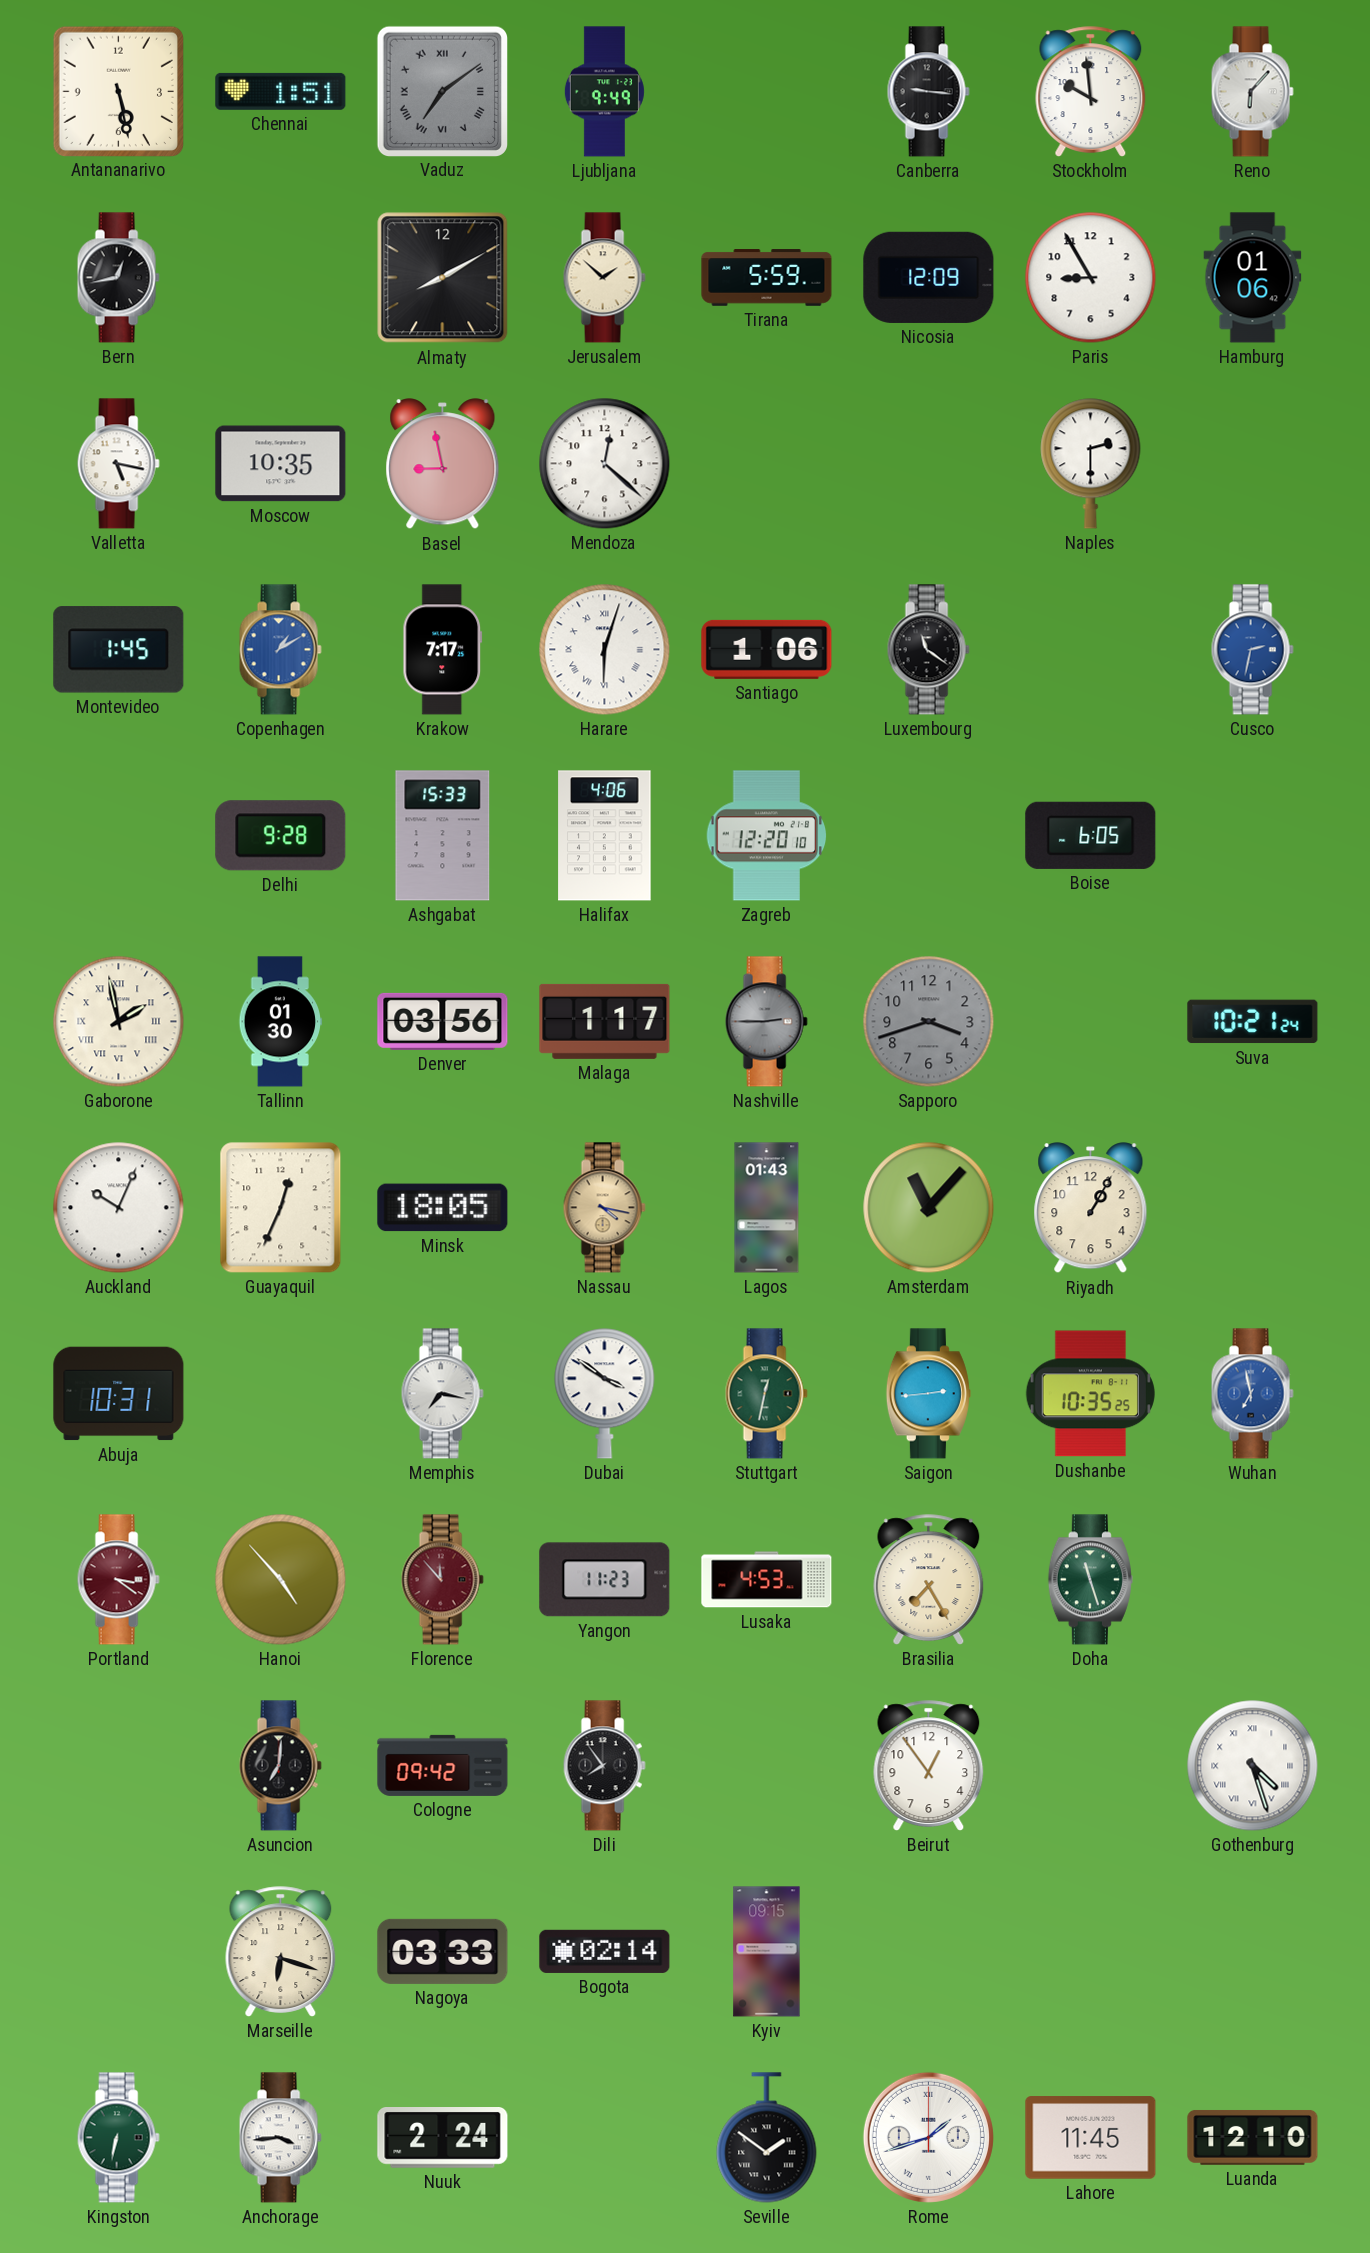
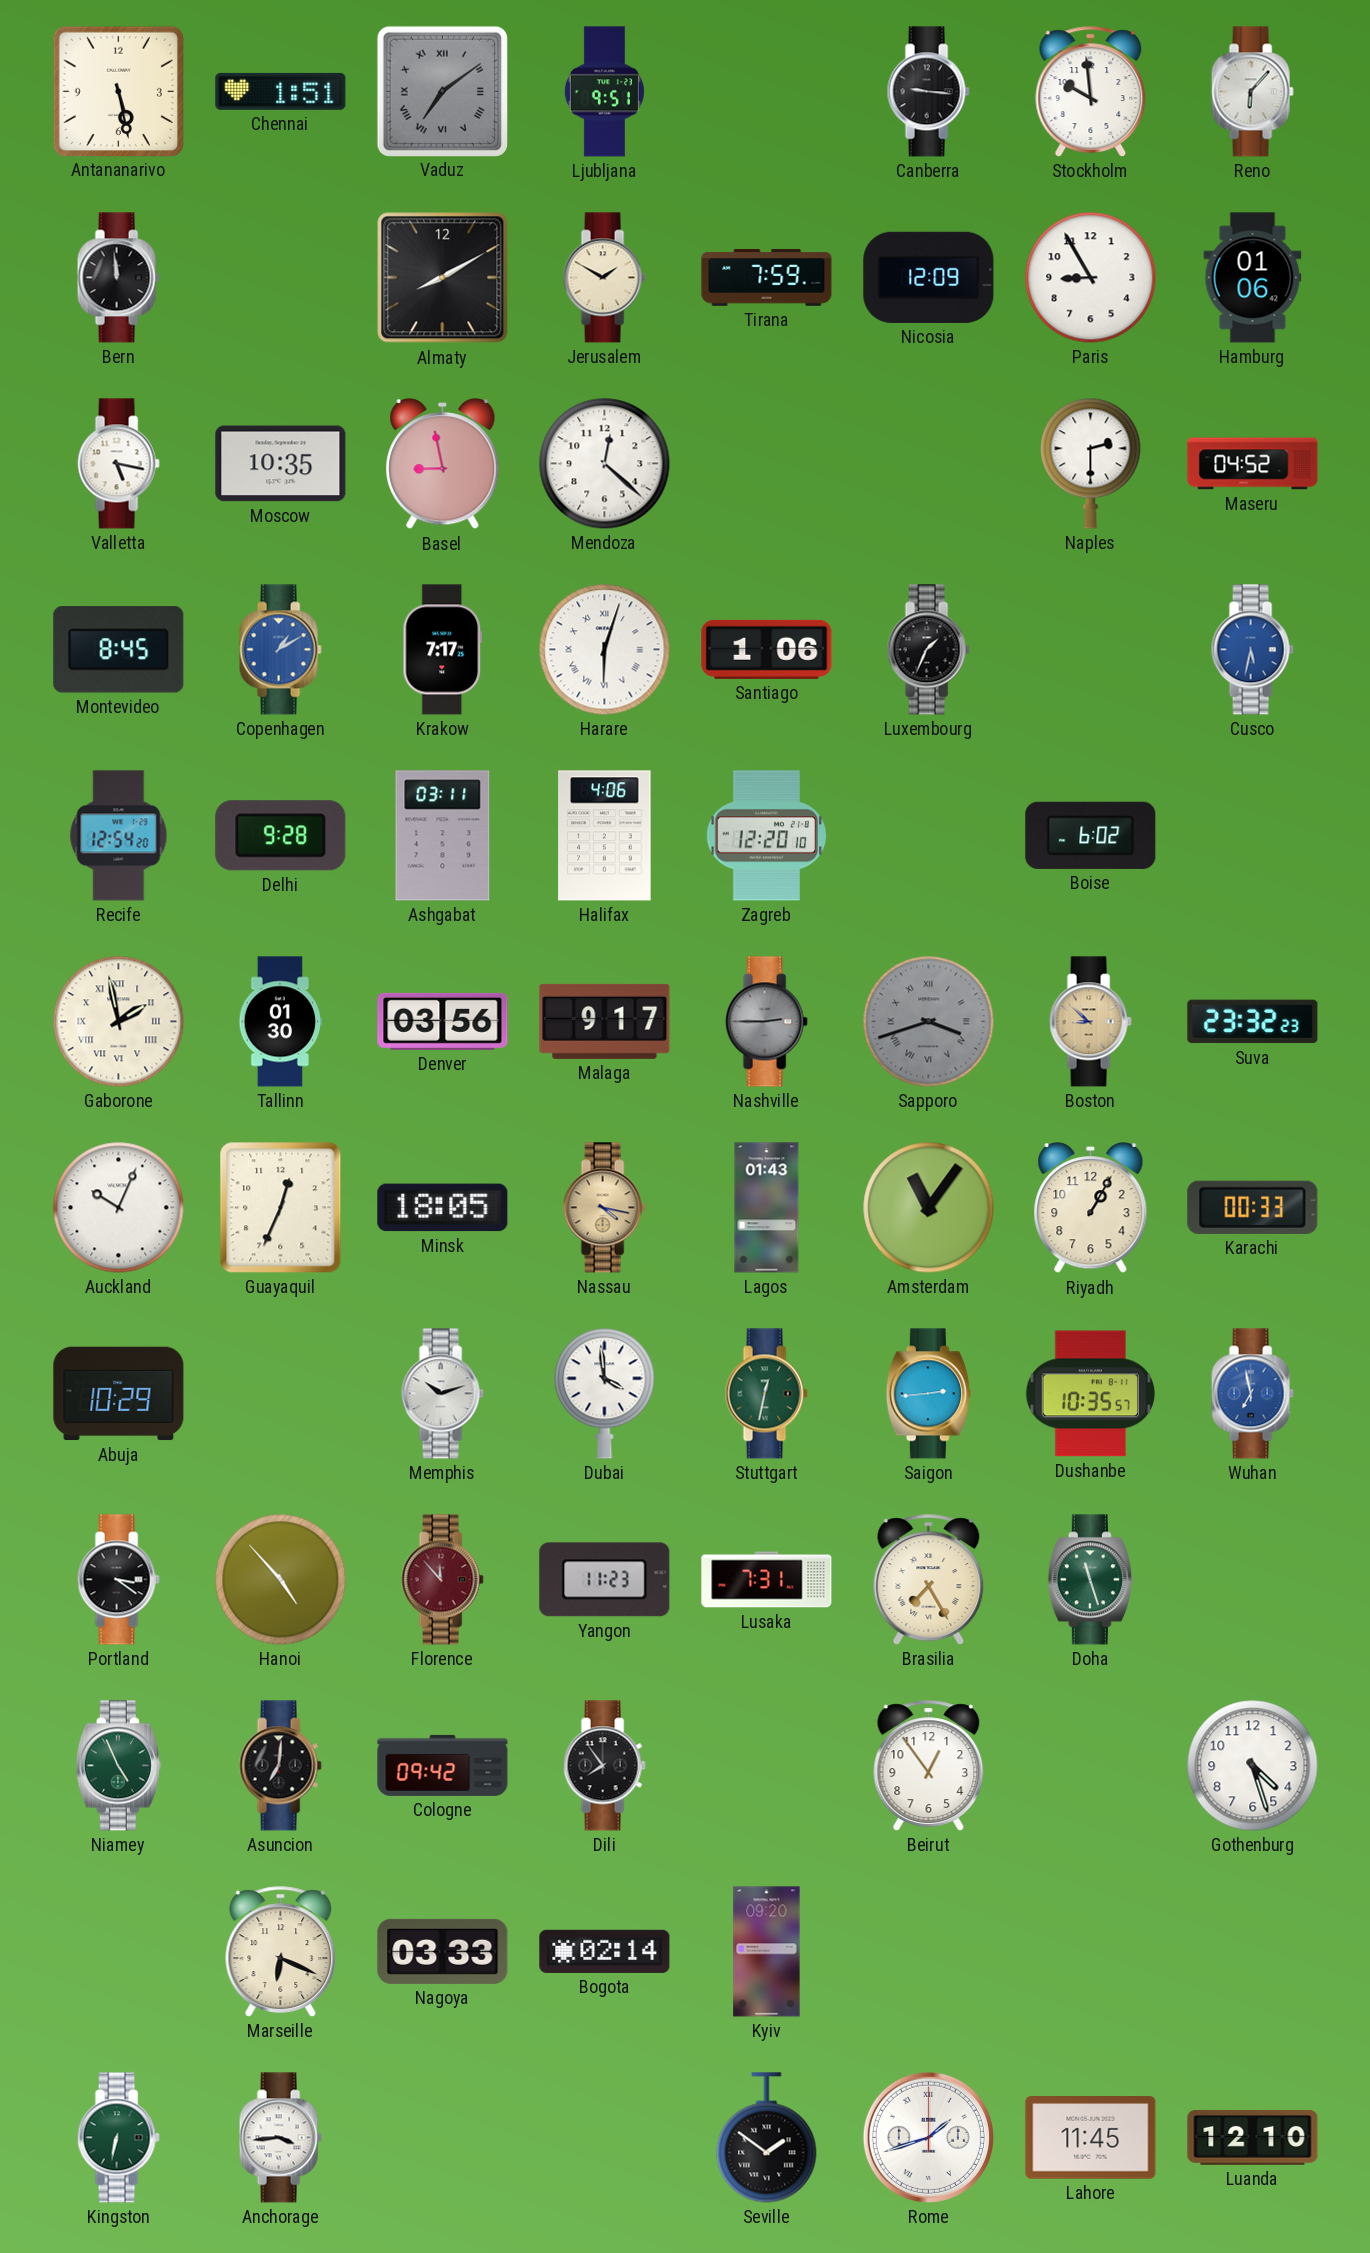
Ljubljana: 9:49 -> 9:51
Bern: 12:43 -> 11:59
Jerusalem: 1:52 -> 1:50
Tirana: 5:59 -> 7:59
Maseru: none -> 04:52
Montevideo: 1:45 -> 8:45
Luxembourg: 11:21 -> 1:34
Cusco: 2:32 -> 5:32
Recife: none -> 12:54
Ashgabat: 15:33 -> 03:11
Boise: 6:05 -> 6:02
Malaga: 1:17 -> 9:17
Sapporo numerals: Arabic -> Roman
Boston: none -> 8:52
Suva: 10:21 -> 23:32
Amsterdam: 11:07 -> 11:06
Karachi: none -> 00:33
Abuja: 10:31 -> 10:29
Memphis: 7:17 -> 10:12
Dubai: 3:51 -> 3:59
Dushanbe: 10:35:25 -> 10:35:57
Portland dial: burgundy -> black
Lusaka: 4:53 -> 7:31
Niamey: none -> 4:56
Gothenburg numerals: Roman -> Arabic
Marseille: 6:18 -> 6:19
Kyiv: 09:15 -> 09:20
Nuuk: 2:24 -> none
